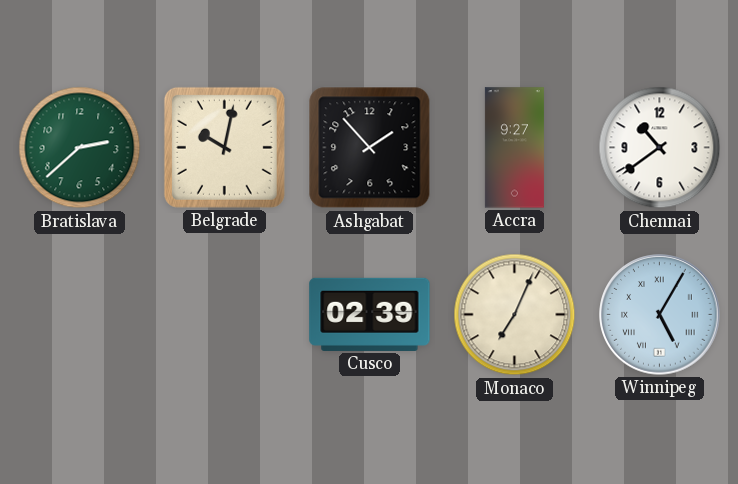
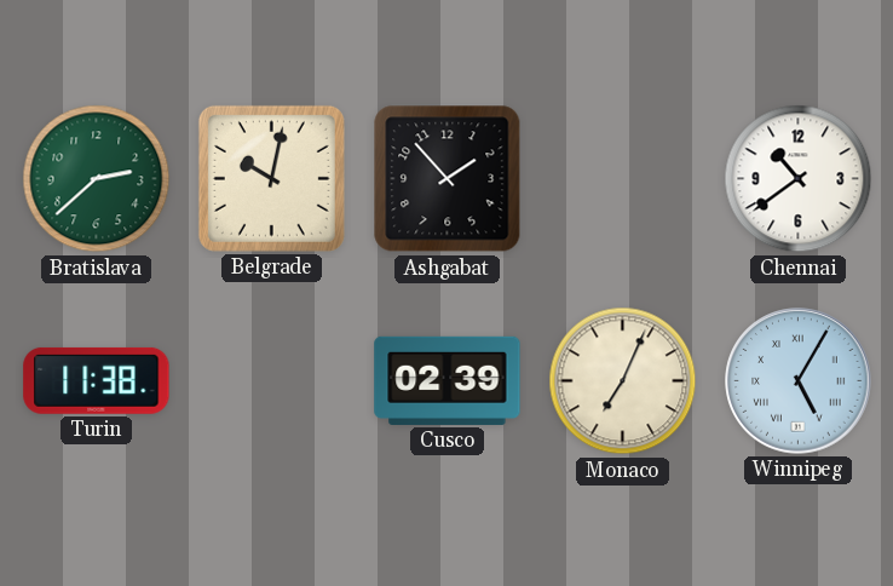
Accra: 9:27 -> none
Turin: none -> 11:38
